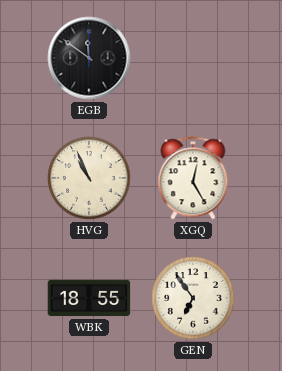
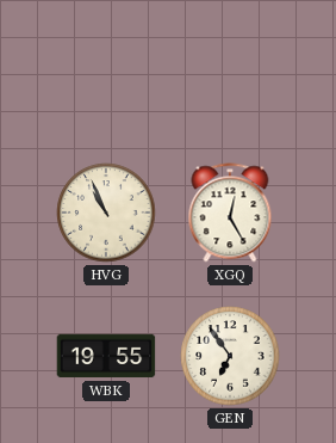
EGB: 11:51 -> none
WBK: 18:55 -> 19:55
